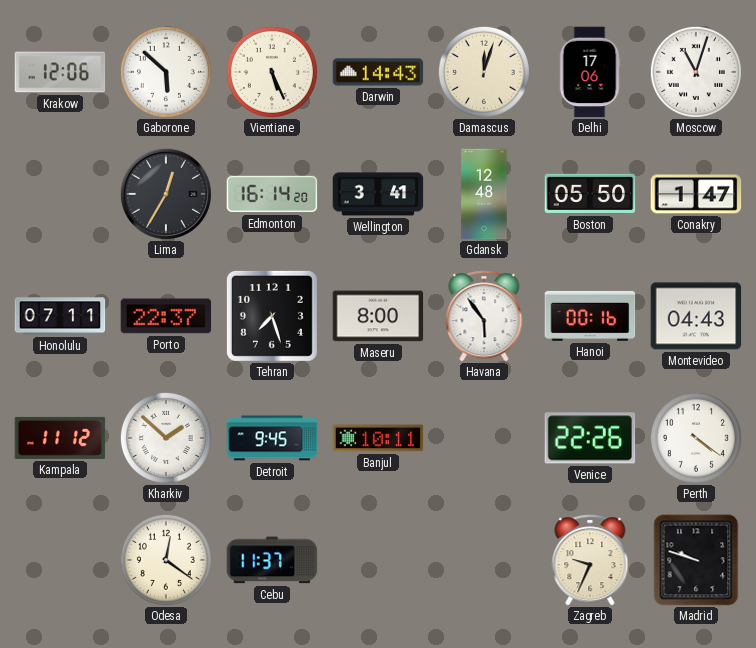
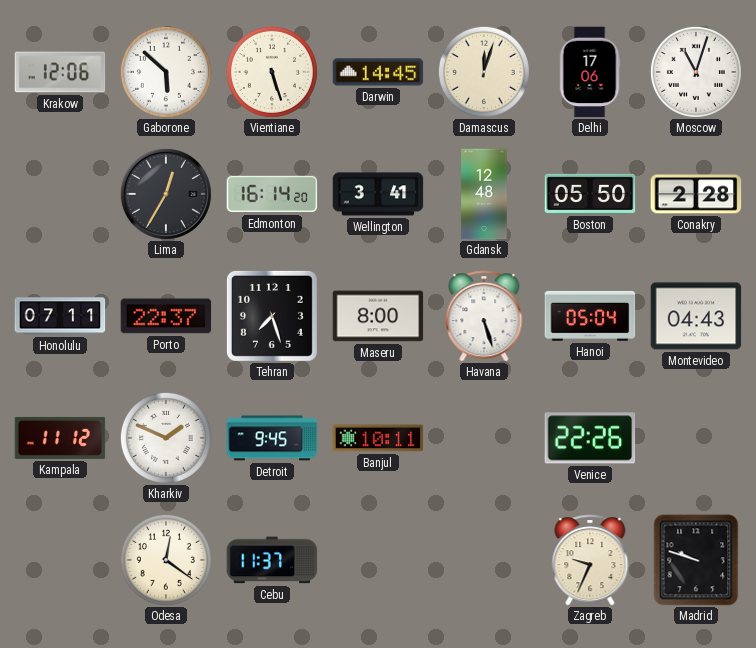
Vientiane: 5:26 -> 5:27
Darwin: 14:43 -> 14:45
Conakry: 1:47 -> 2:28
Havana: 5:54 -> 5:27
Hanoi: 00:16 -> 05:04
Kharkiv: 1:52 -> 1:49
Perth: 4:21 -> none
